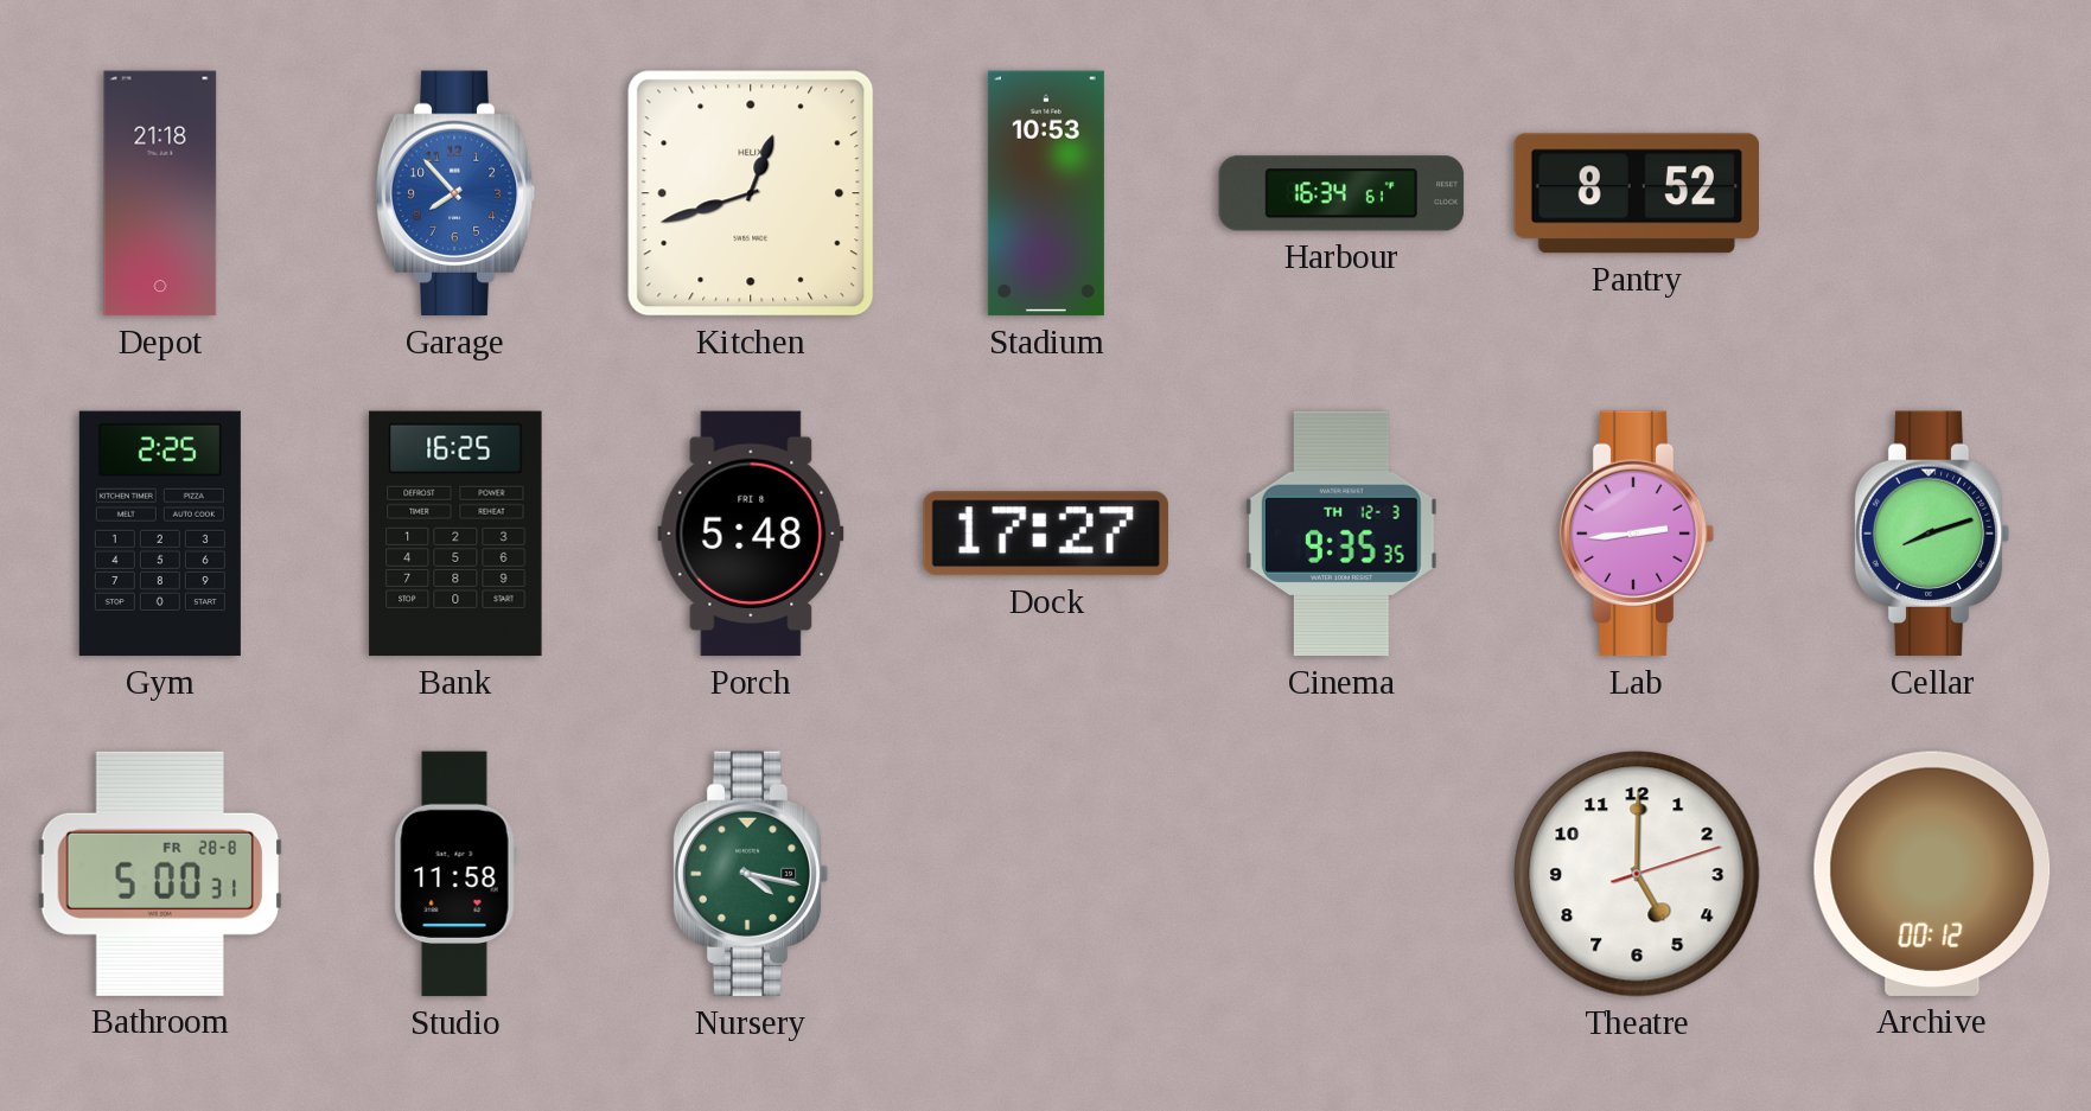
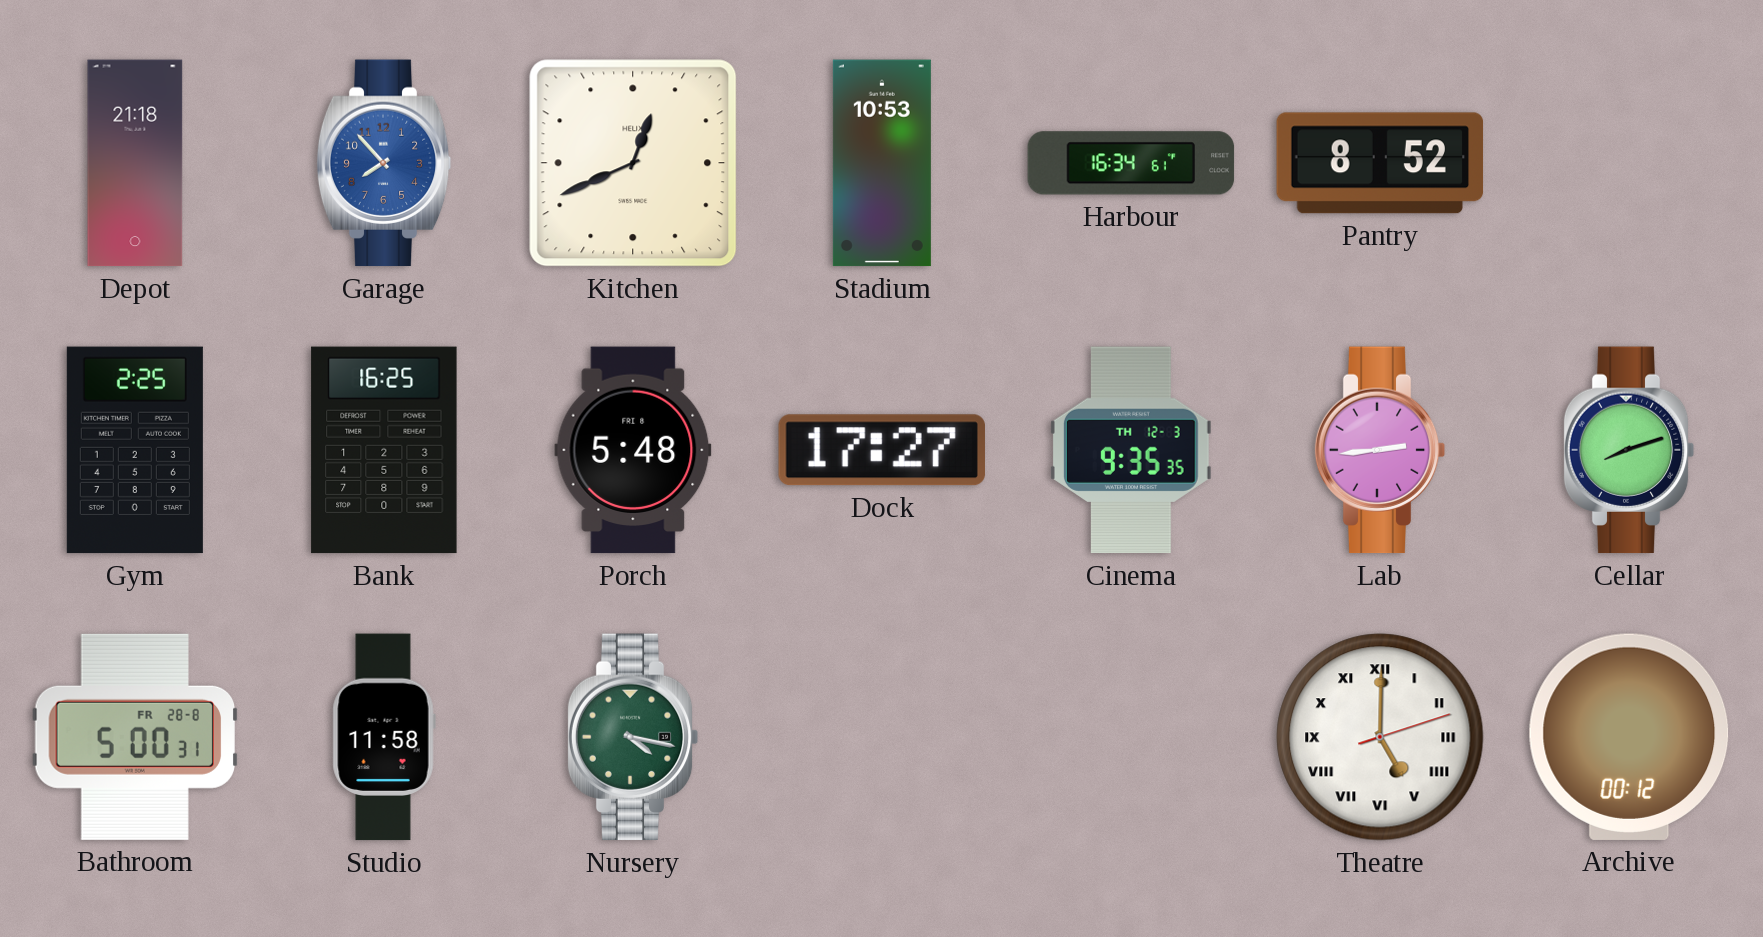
Kitchen: 12:42 -> 12:41
Theatre numerals: Arabic -> Roman
